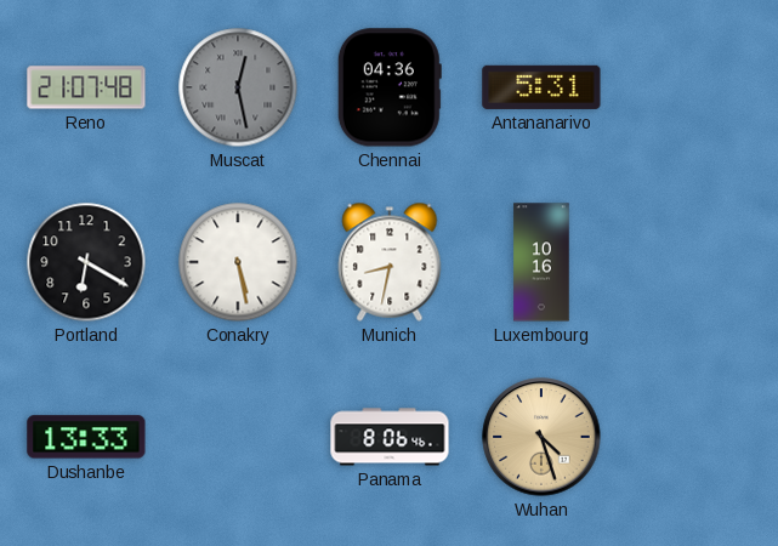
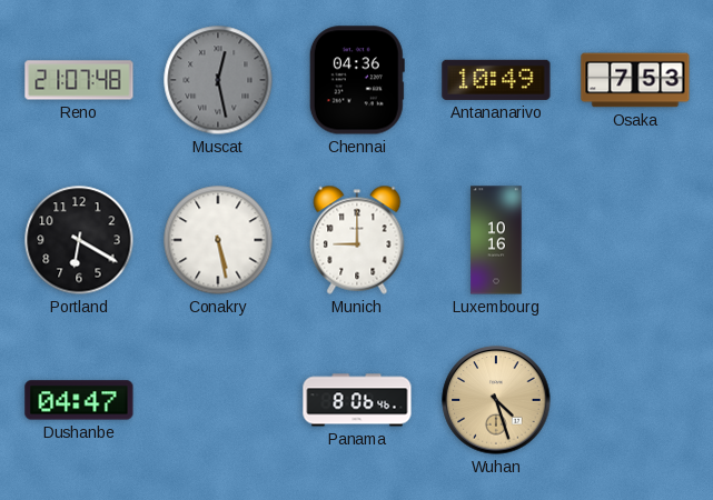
Antananarivo: 5:31 -> 10:49
Osaka: none -> 7:53
Munich: 8:32 -> 9:00
Dushanbe: 13:33 -> 04:47
